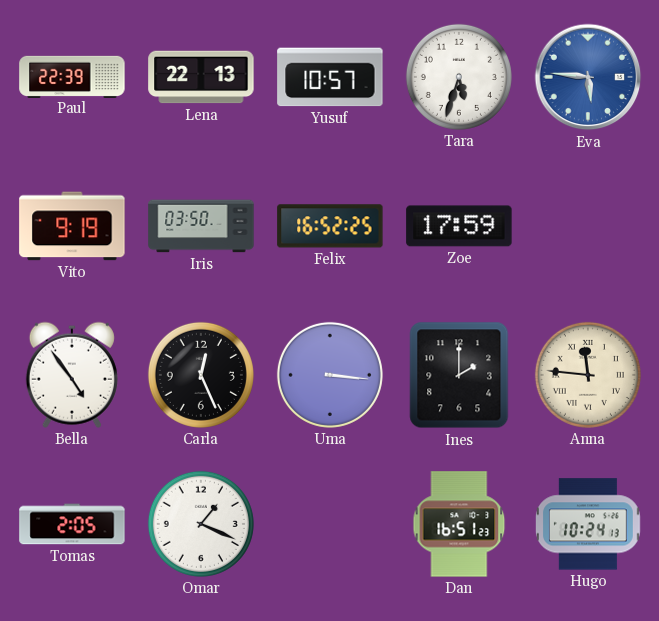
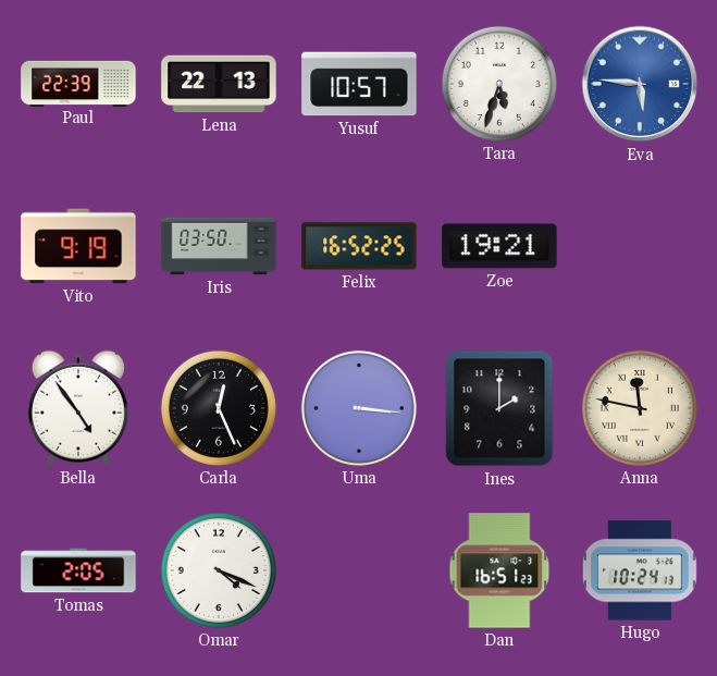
Zoe: 17:59 -> 19:21
Anna: 11:46 -> 11:47
Omar: 1:19 -> 4:19
